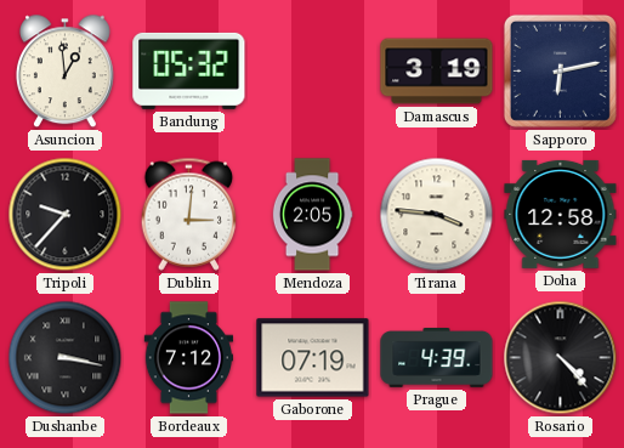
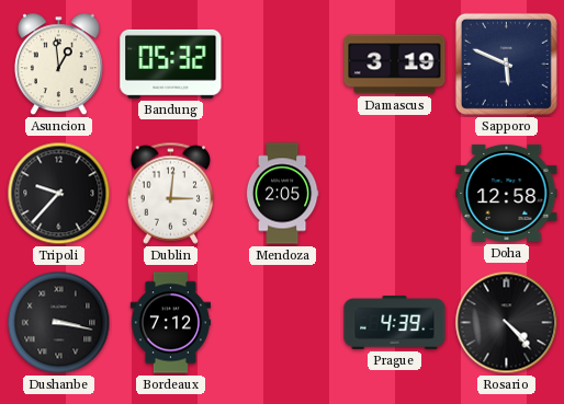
Sapporo: 6:13 -> 5:49
Tirana: 3:46 -> none
Gaborone: 07:19 -> none
